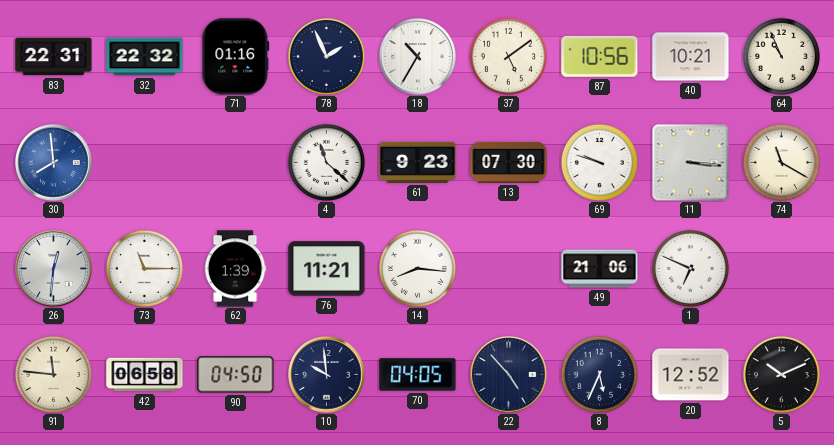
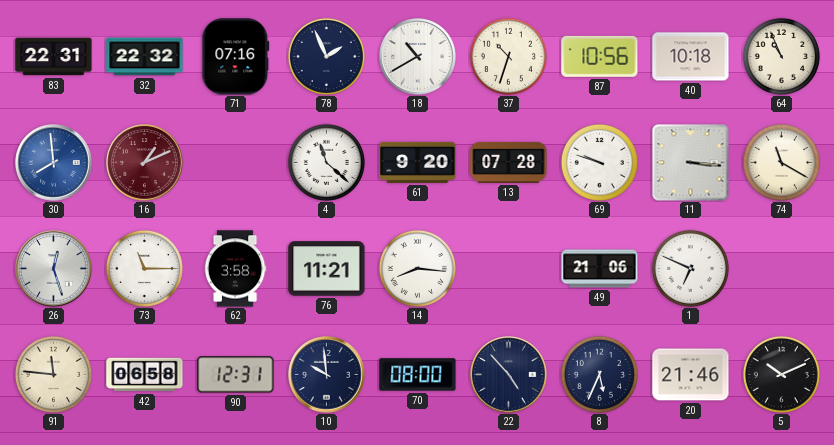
71: 01:16 -> 07:16
18: 10:35 -> 10:40
37: 5:09 -> 10:33
40: 10:21 -> 10:18
16: none -> 1:11
61: 9:23 -> 9:20
13: 07:30 -> 07:28
26: 12:31 -> 12:27
62: 1:39 -> 3:58
90: 04:50 -> 12:31
70: 04:05 -> 08:00
20: 12:52 -> 21:46
